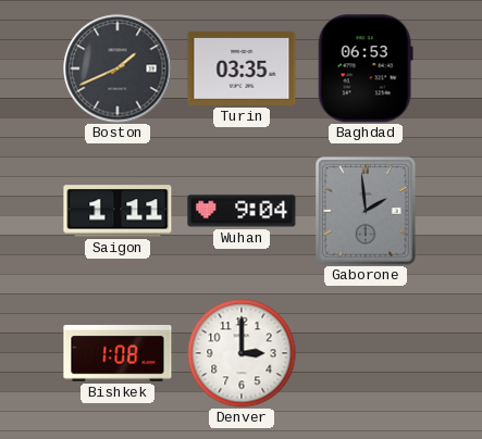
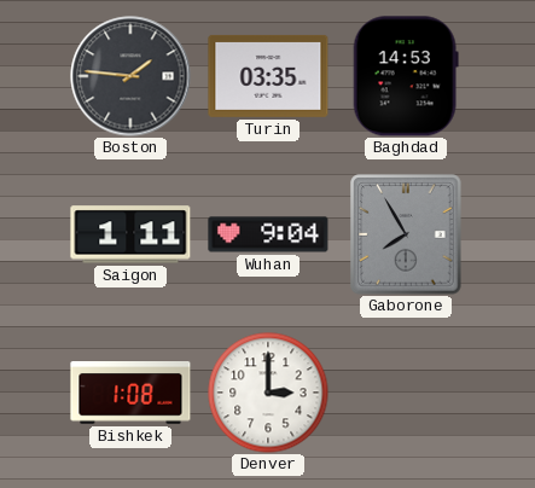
Boston: 1:41 -> 1:46
Baghdad: 06:53 -> 14:53
Gaborone: 1:59 -> 7:55
